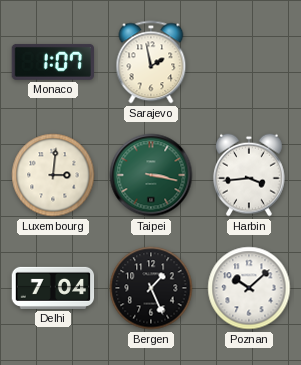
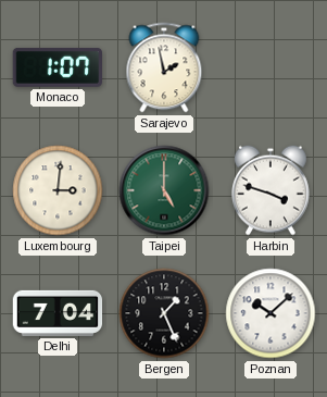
Taipei: 3:17 -> 5:00
Harbin: 3:44 -> 3:48
